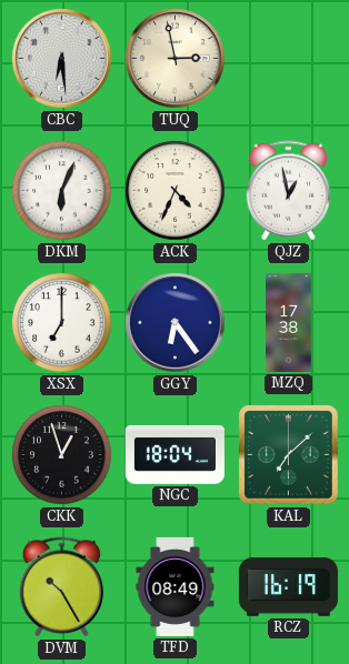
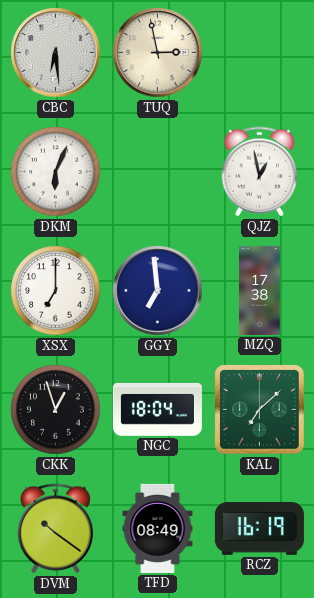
ACK: 4:34 -> none
GGY: 6:24 -> 6:59
DVM: 10:25 -> 10:21
